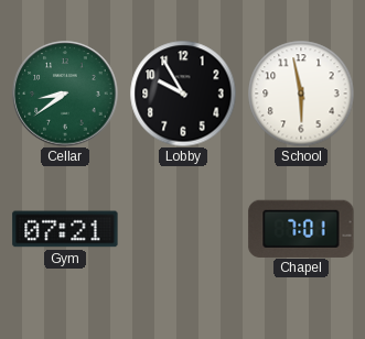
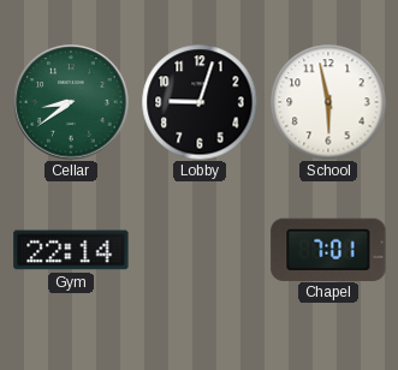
Lobby: 9:55 -> 9:03
Gym: 07:21 -> 22:14
